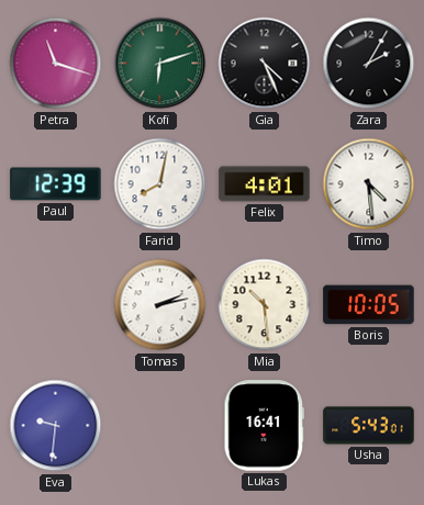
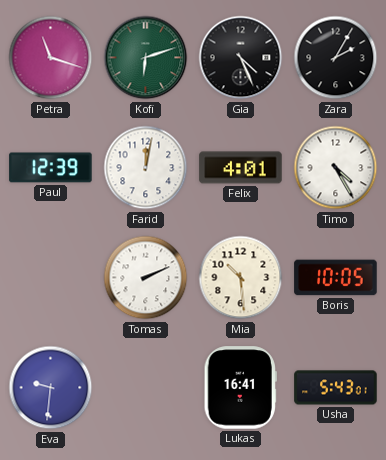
Farid: 8:02 -> 12:02
Timo: 4:29 -> 4:25
Tomas: 2:13 -> 2:11
